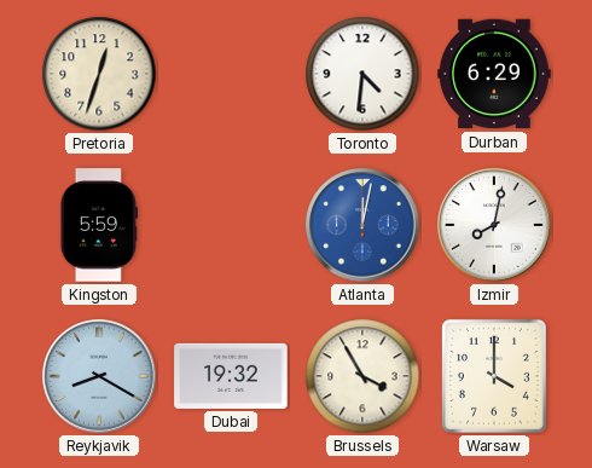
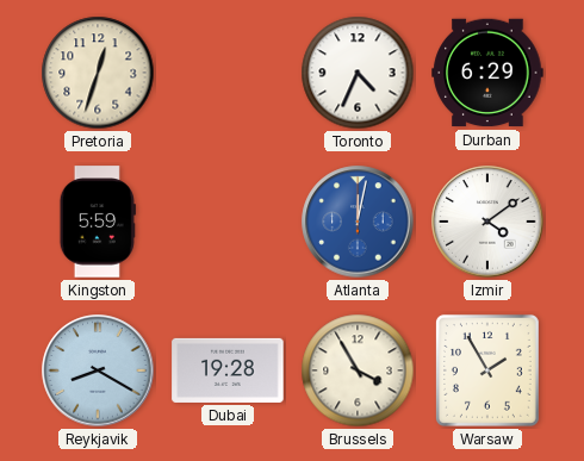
Toronto: 4:31 -> 4:34
Izmir: 8:02 -> 4:09
Dubai: 19:32 -> 19:28
Warsaw: 4:00 -> 1:55
